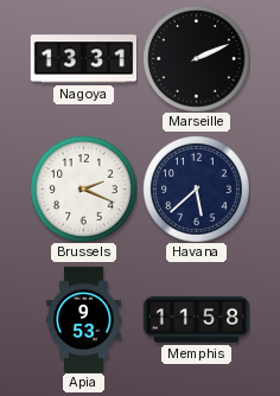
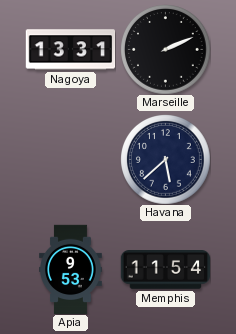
Brussels: 2:19 -> none
Memphis: 11:58 -> 11:54
